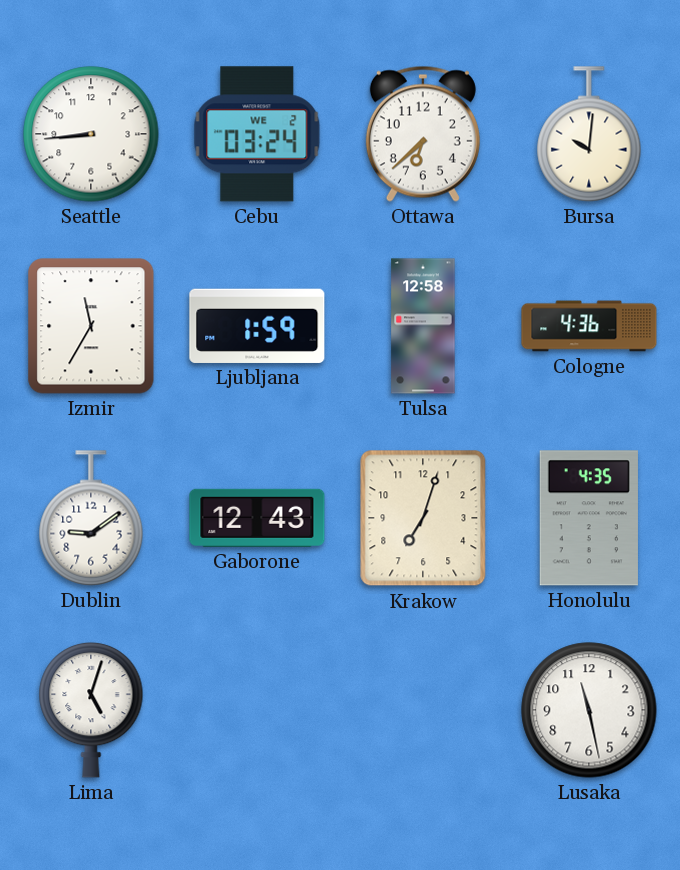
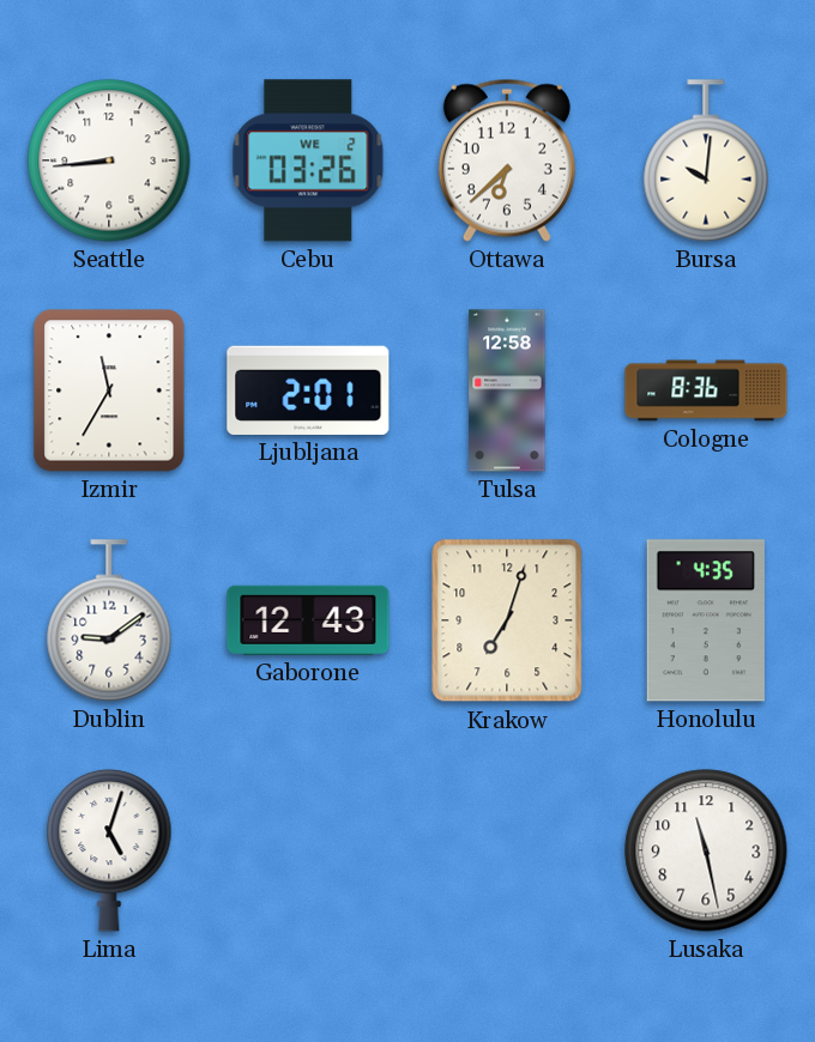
Cebu: 03:24 -> 03:26
Ljubljana: 1:59 -> 2:01
Cologne: 4:36 -> 8:36
